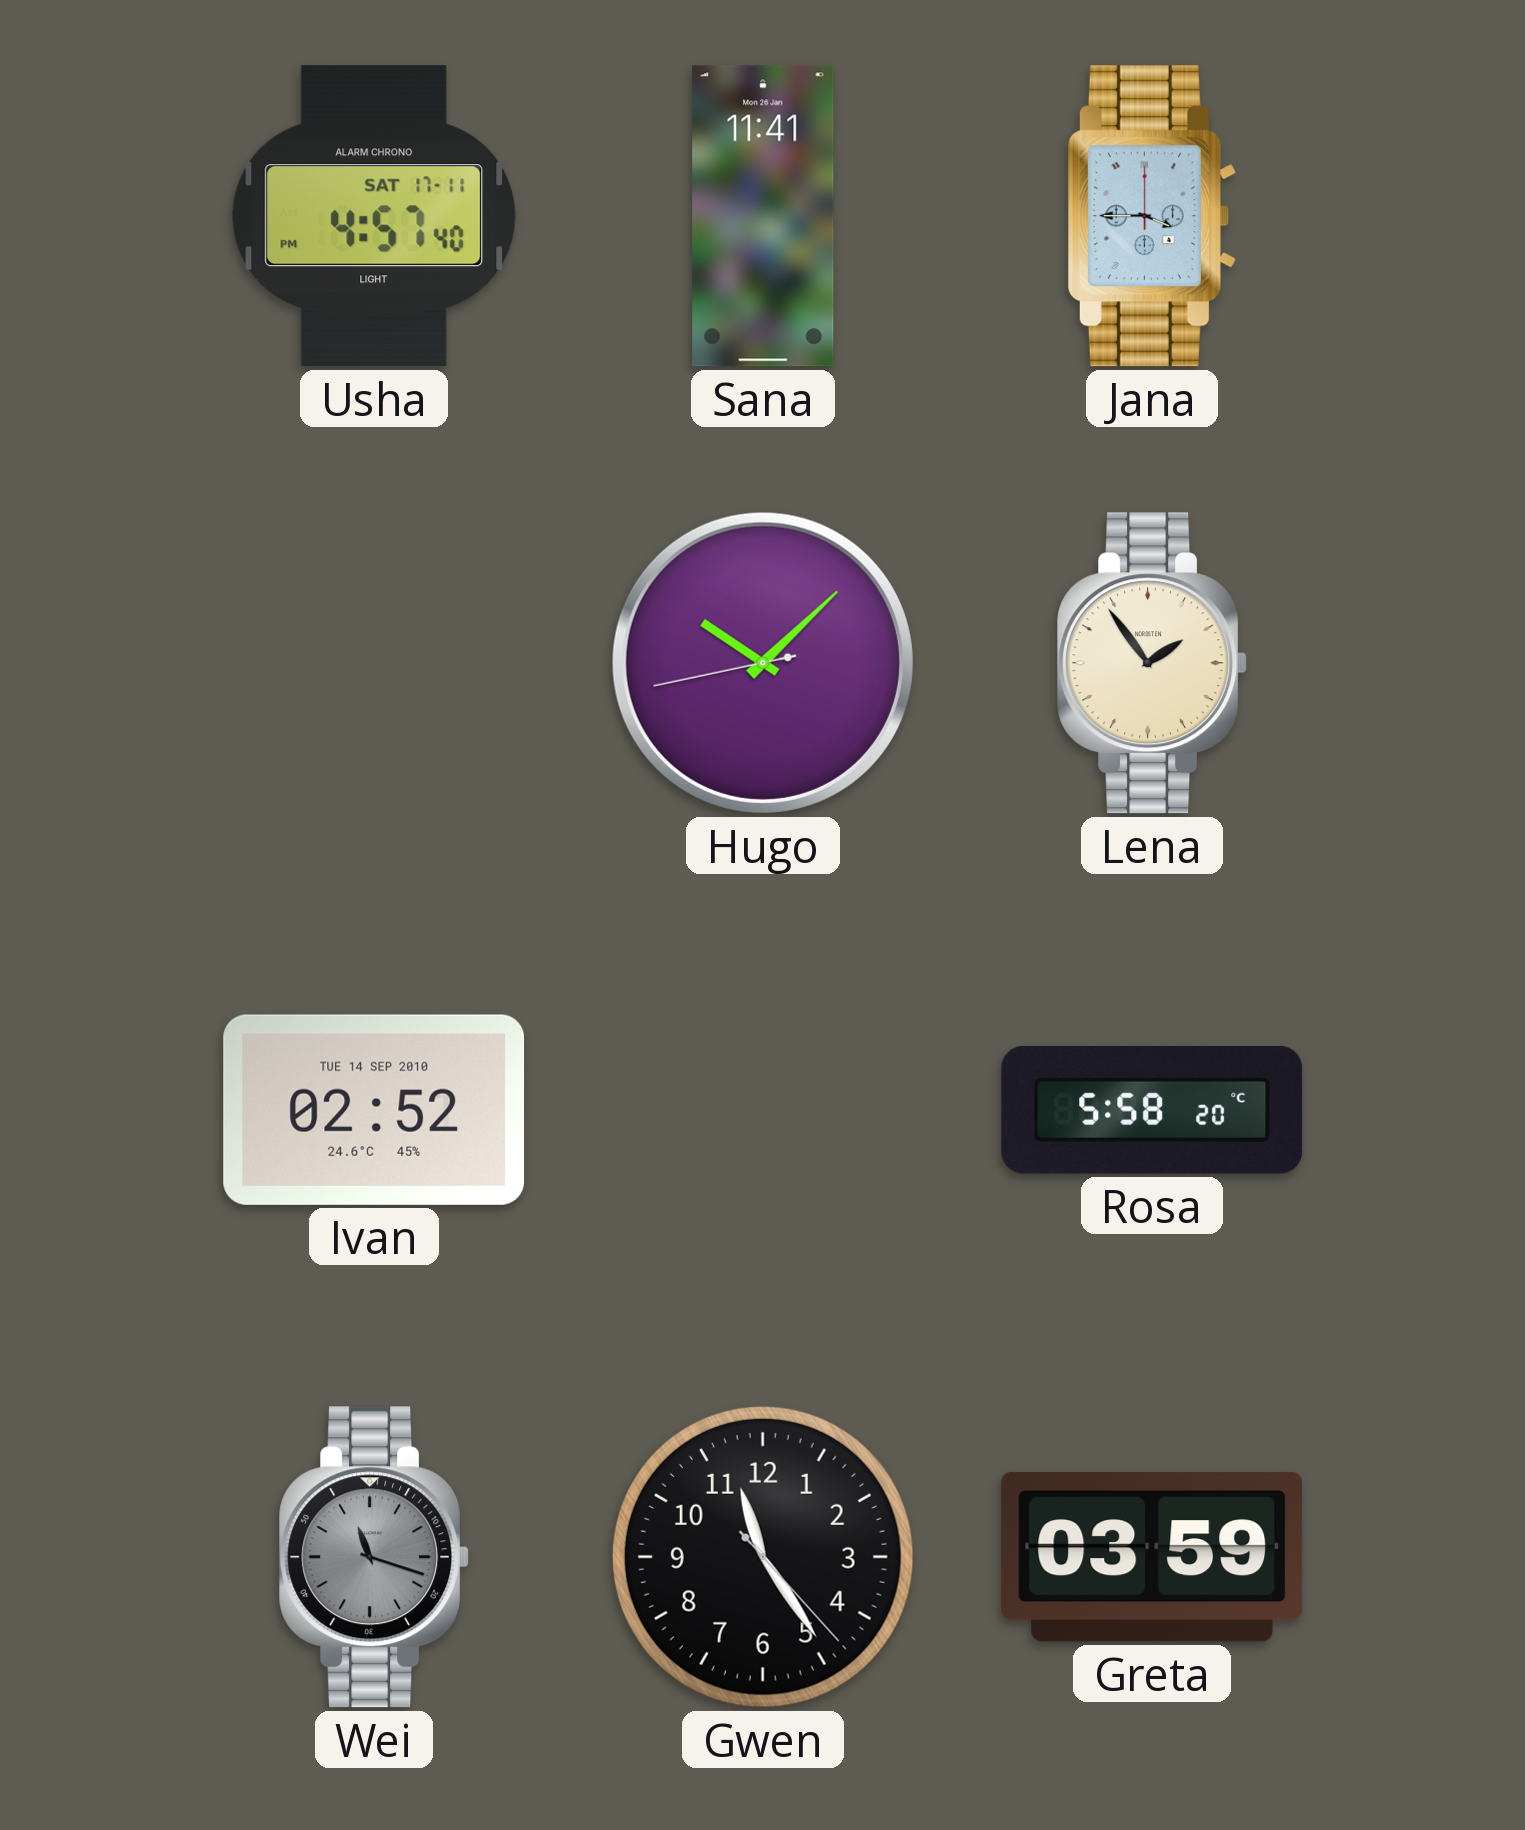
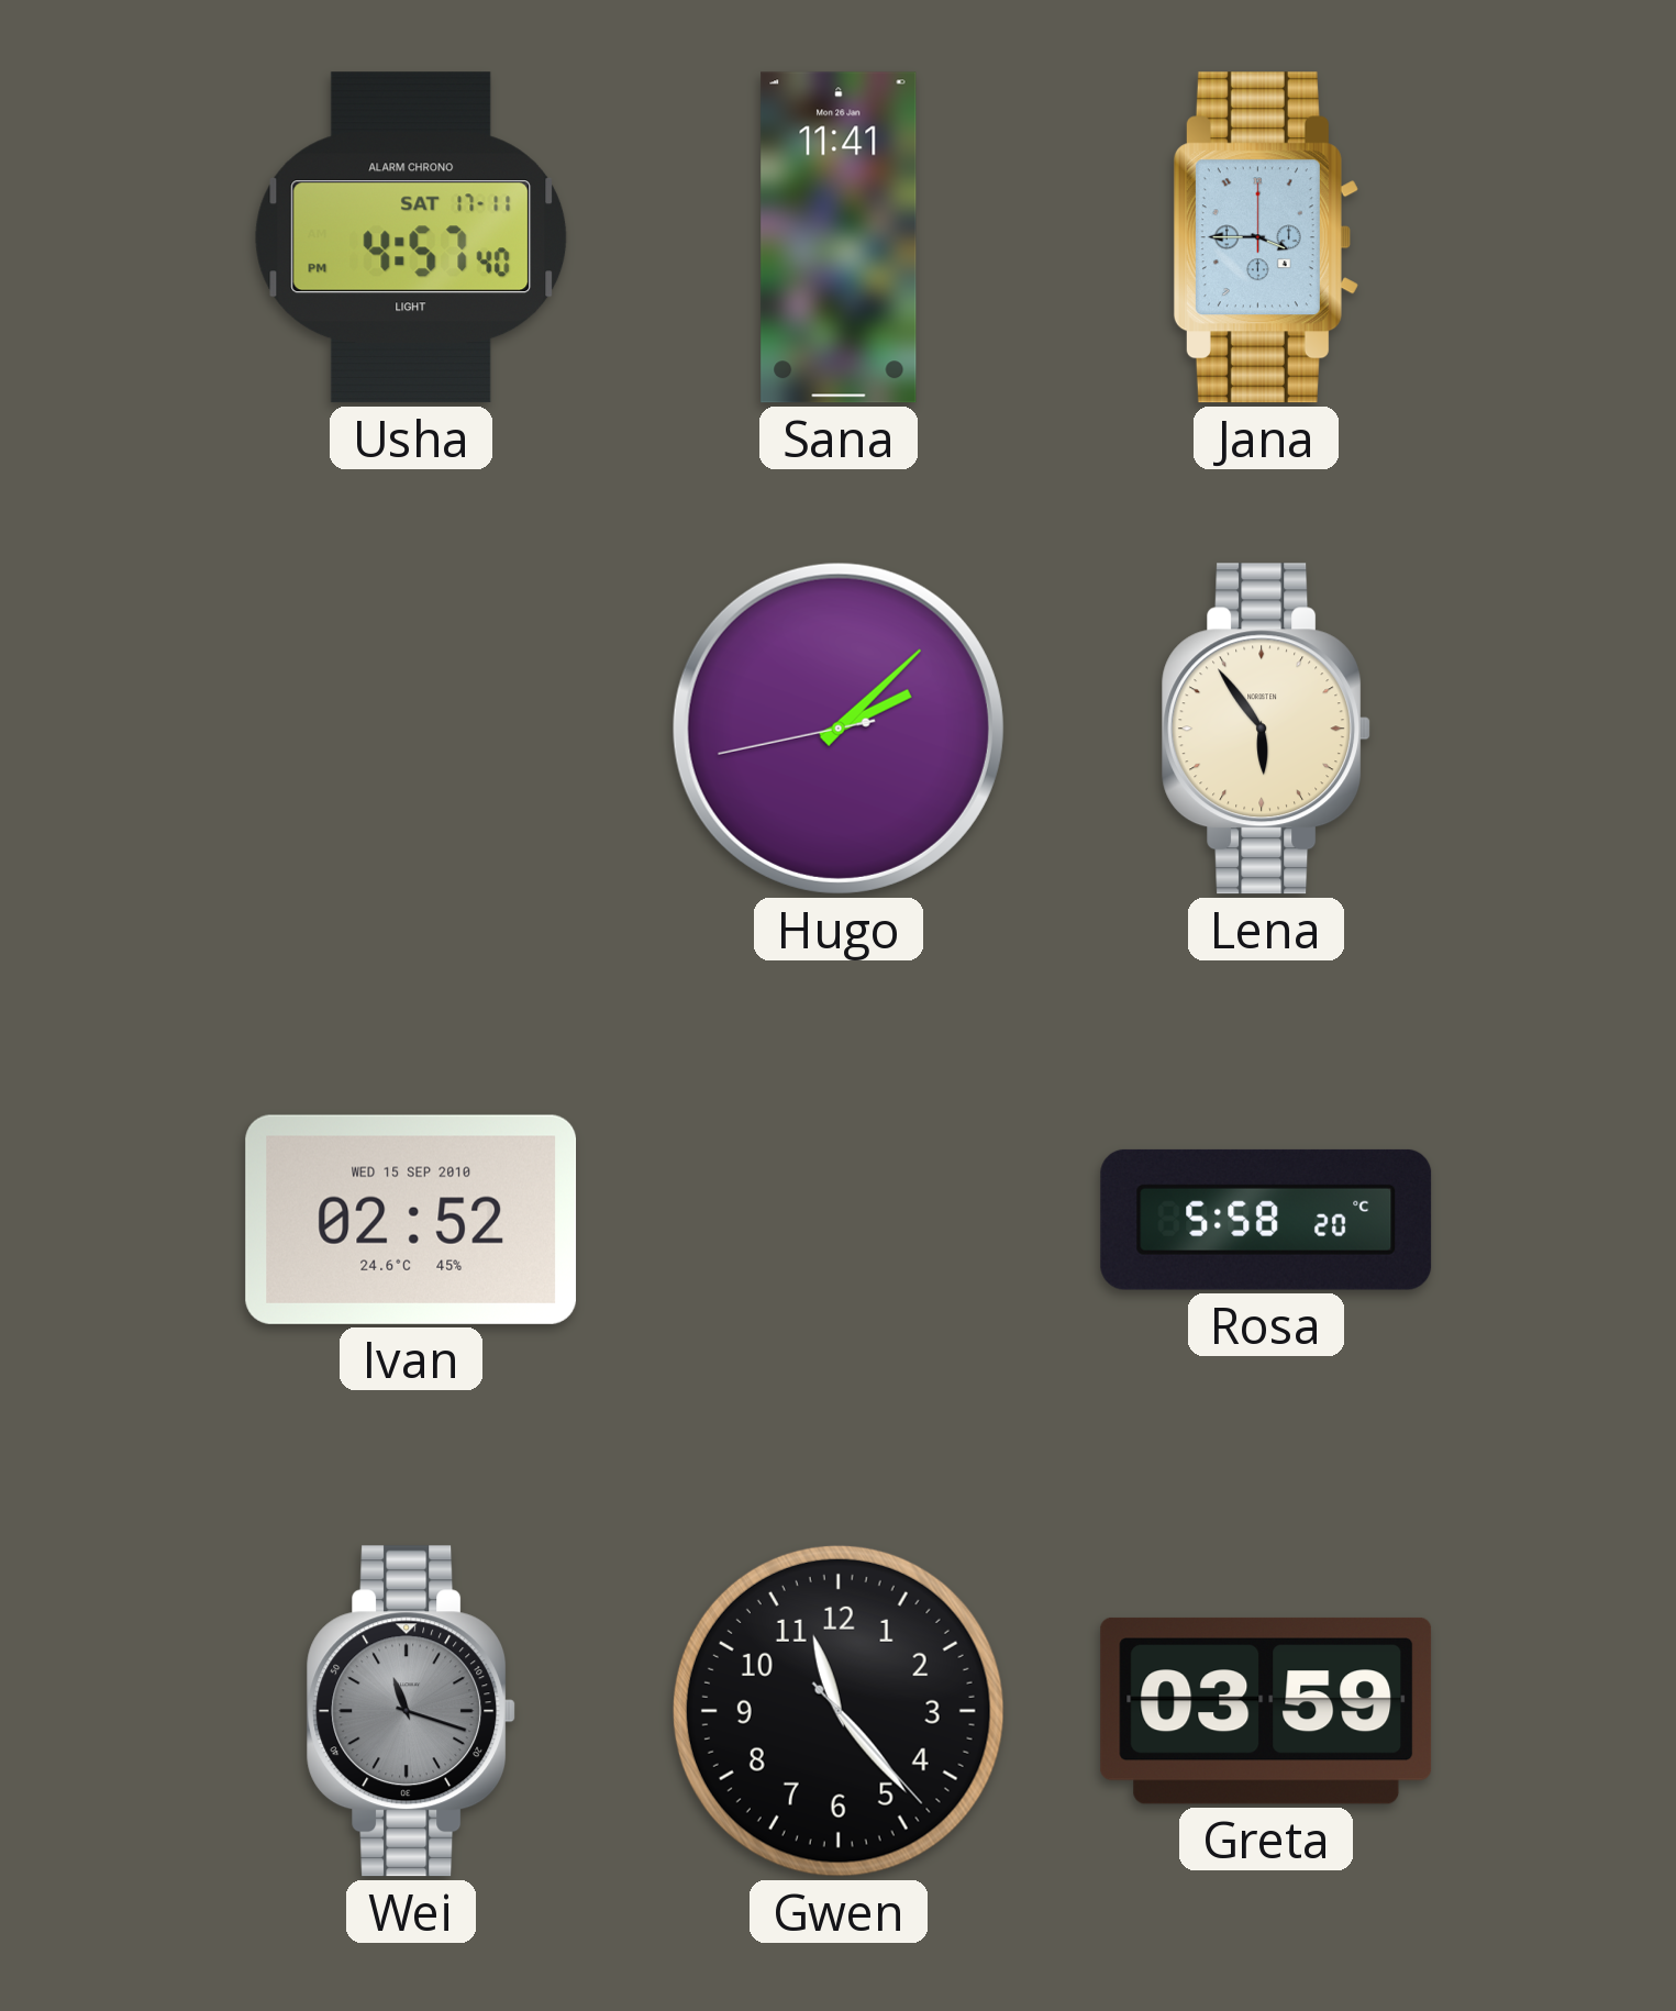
Hugo: 10:07 -> 2:07
Lena: 1:54 -> 5:54
Ivan date: TUE 14 SEP 2010 -> WED 15 SEP 2010
Gwen: 11:24 -> 11:23
